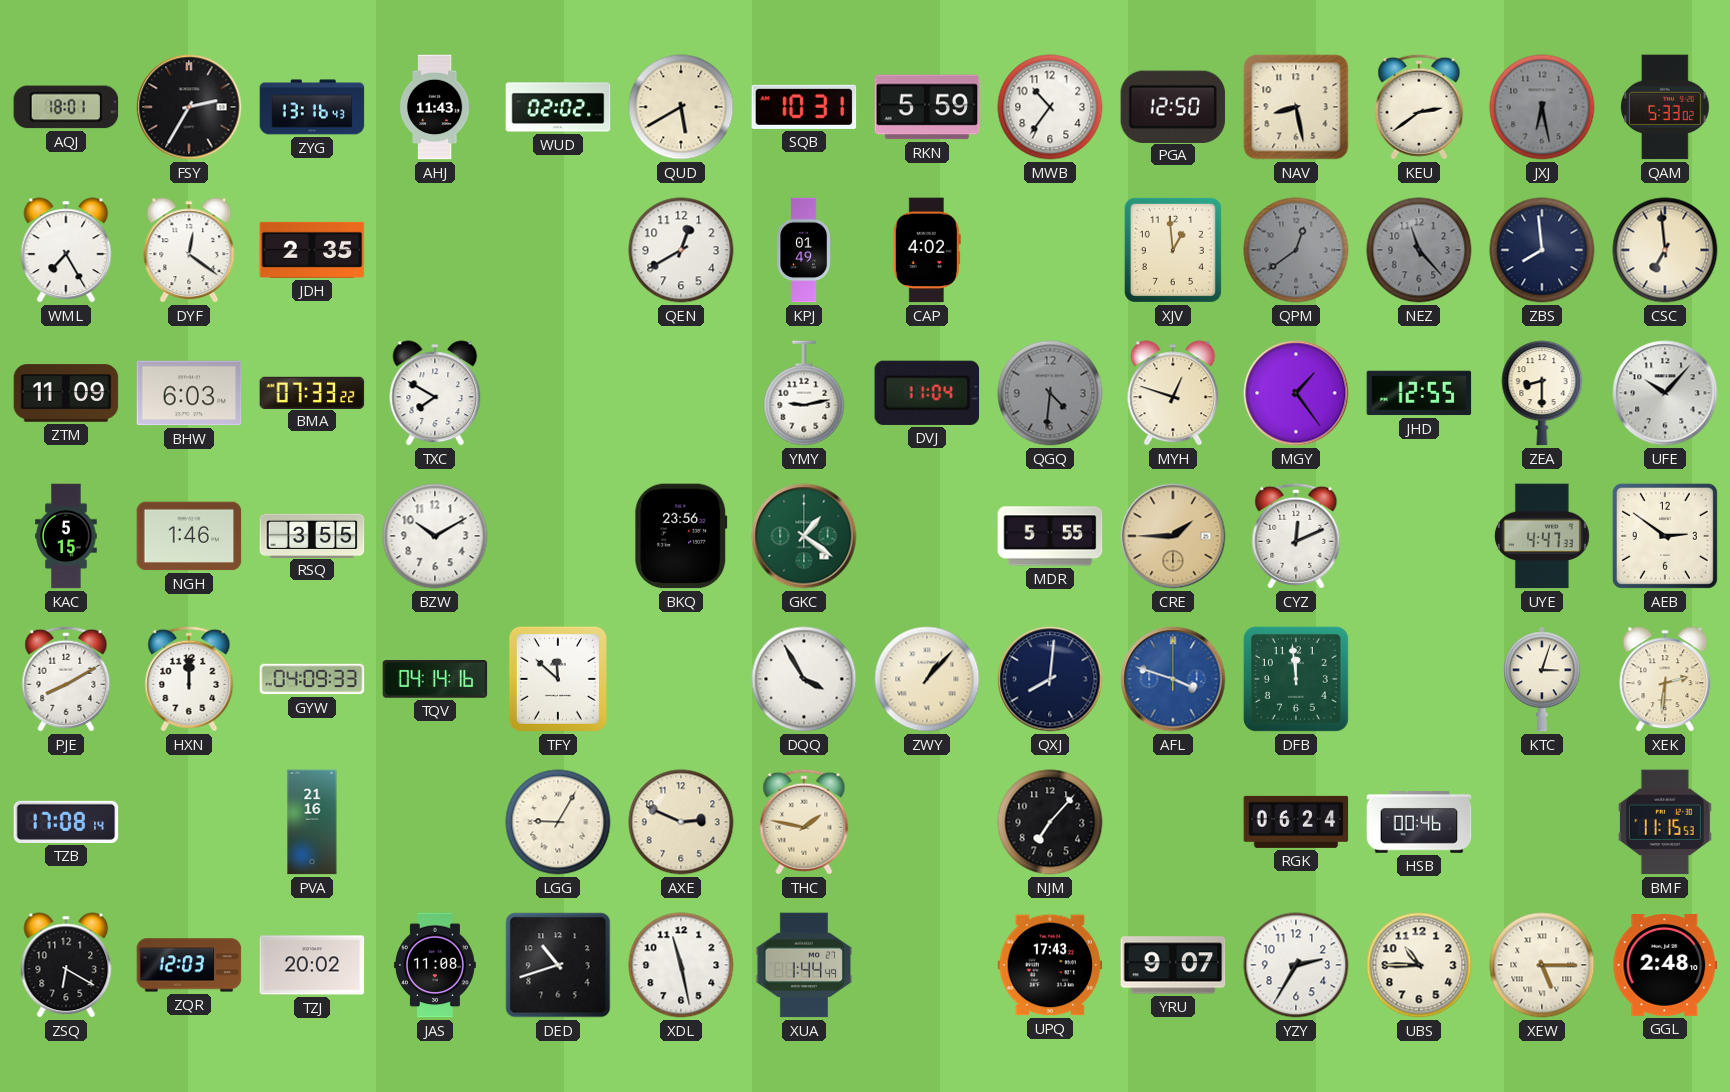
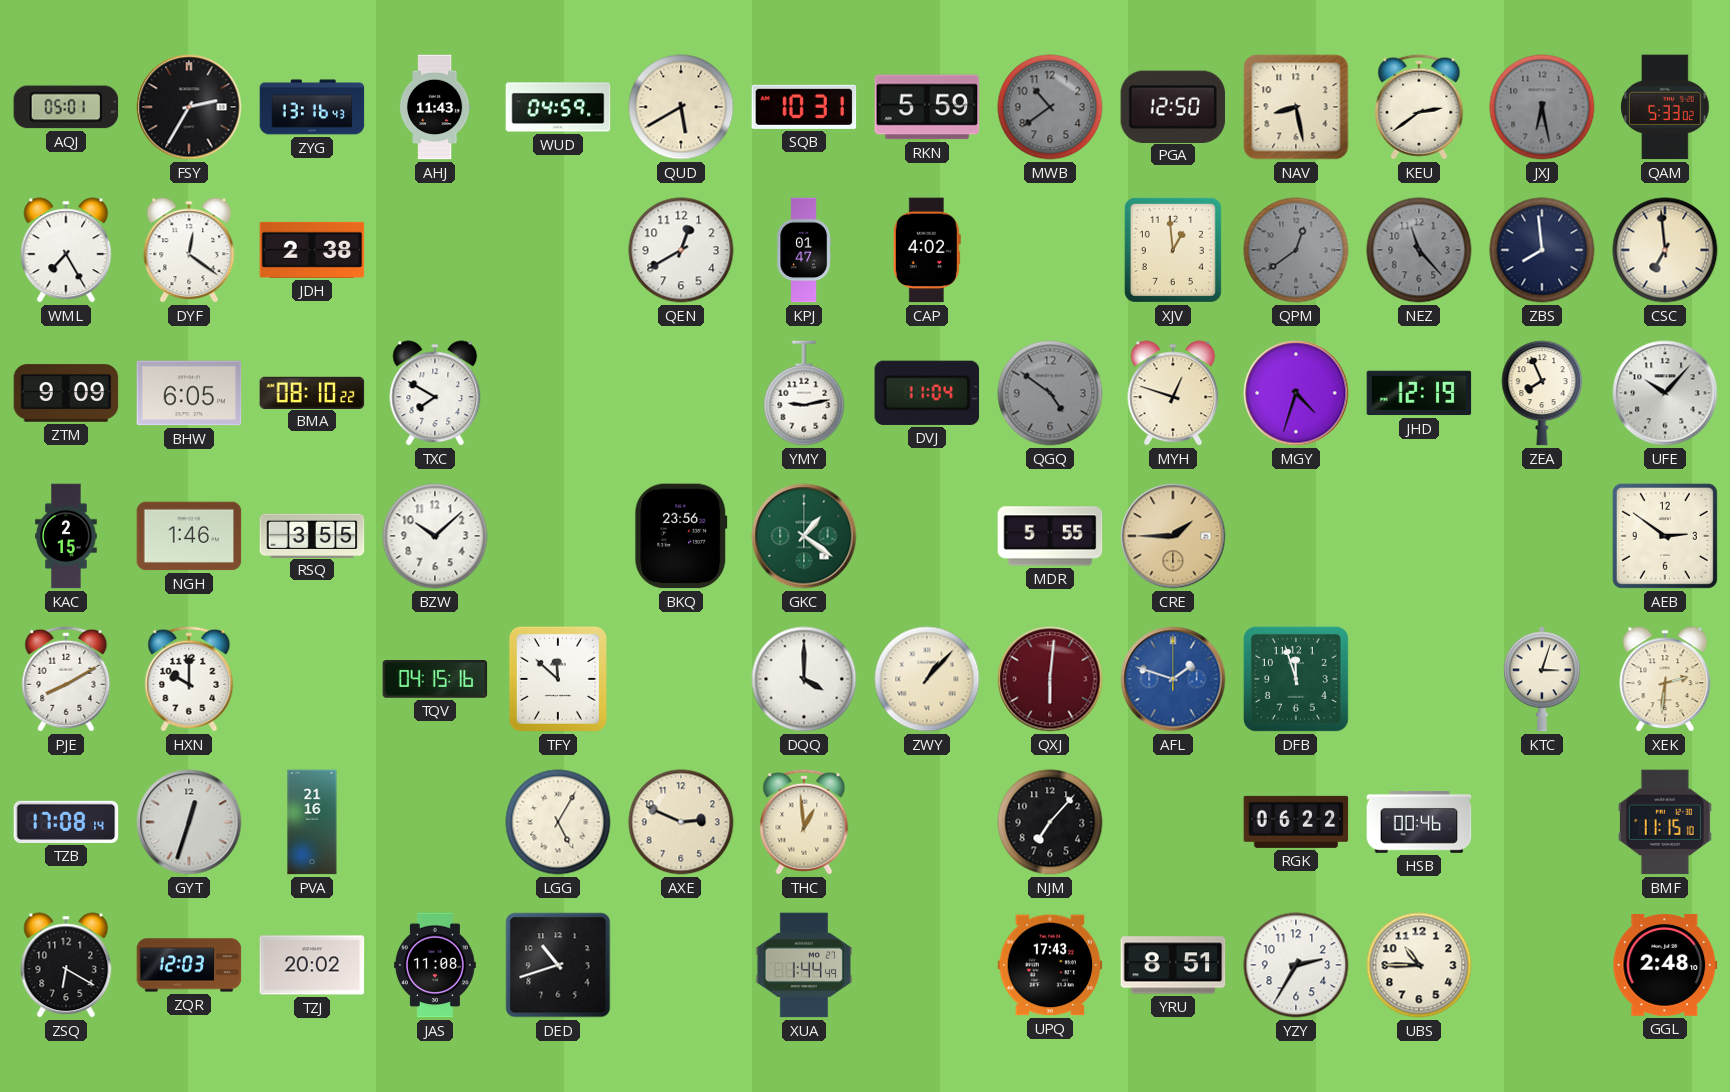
AQJ: 18:01 -> 05:01
WUD: 02:02 -> 04:59
MWB: 10:36 -> 10:39
MWB dial: white -> grey
JDH: 2:35 -> 2:38
KPJ: 01:49 -> 01:47
ZTM: 11:09 -> 9:09
BHW: 6:03 -> 6:05
BMA: 07:33 -> 08:10
QGQ: 4:31 -> 4:51
MGY: 1:24 -> 4:33
JHD: 12:55 -> 12:19
ZEA: 8:30 -> 7:56
KAC: 5:15 -> 2:15
BZW: 10:10 -> 10:08
CYZ: 12:11 -> none
UYE: 4:47 -> none
HXN: 12:00 -> 10:00
GYW: 04:09 -> none
TQV: 04:14 -> 04:15
DQQ: 3:55 -> 4:00
QXJ: 8:01 -> 6:01
QXJ dial: navy -> burgundy
AFL: 3:48 -> 1:48
DFB: 11:59 -> 11:57
GYT: none -> 12:33
LGG: 9:05 -> 5:05
THC: 1:47 -> 12:59
RGK: 06:24 -> 06:22
BMF: 11:15:53 -> 11:15:10
XDL: 11:28 -> none
YRU: 9:07 -> 8:51
XEW: 5:15 -> none
